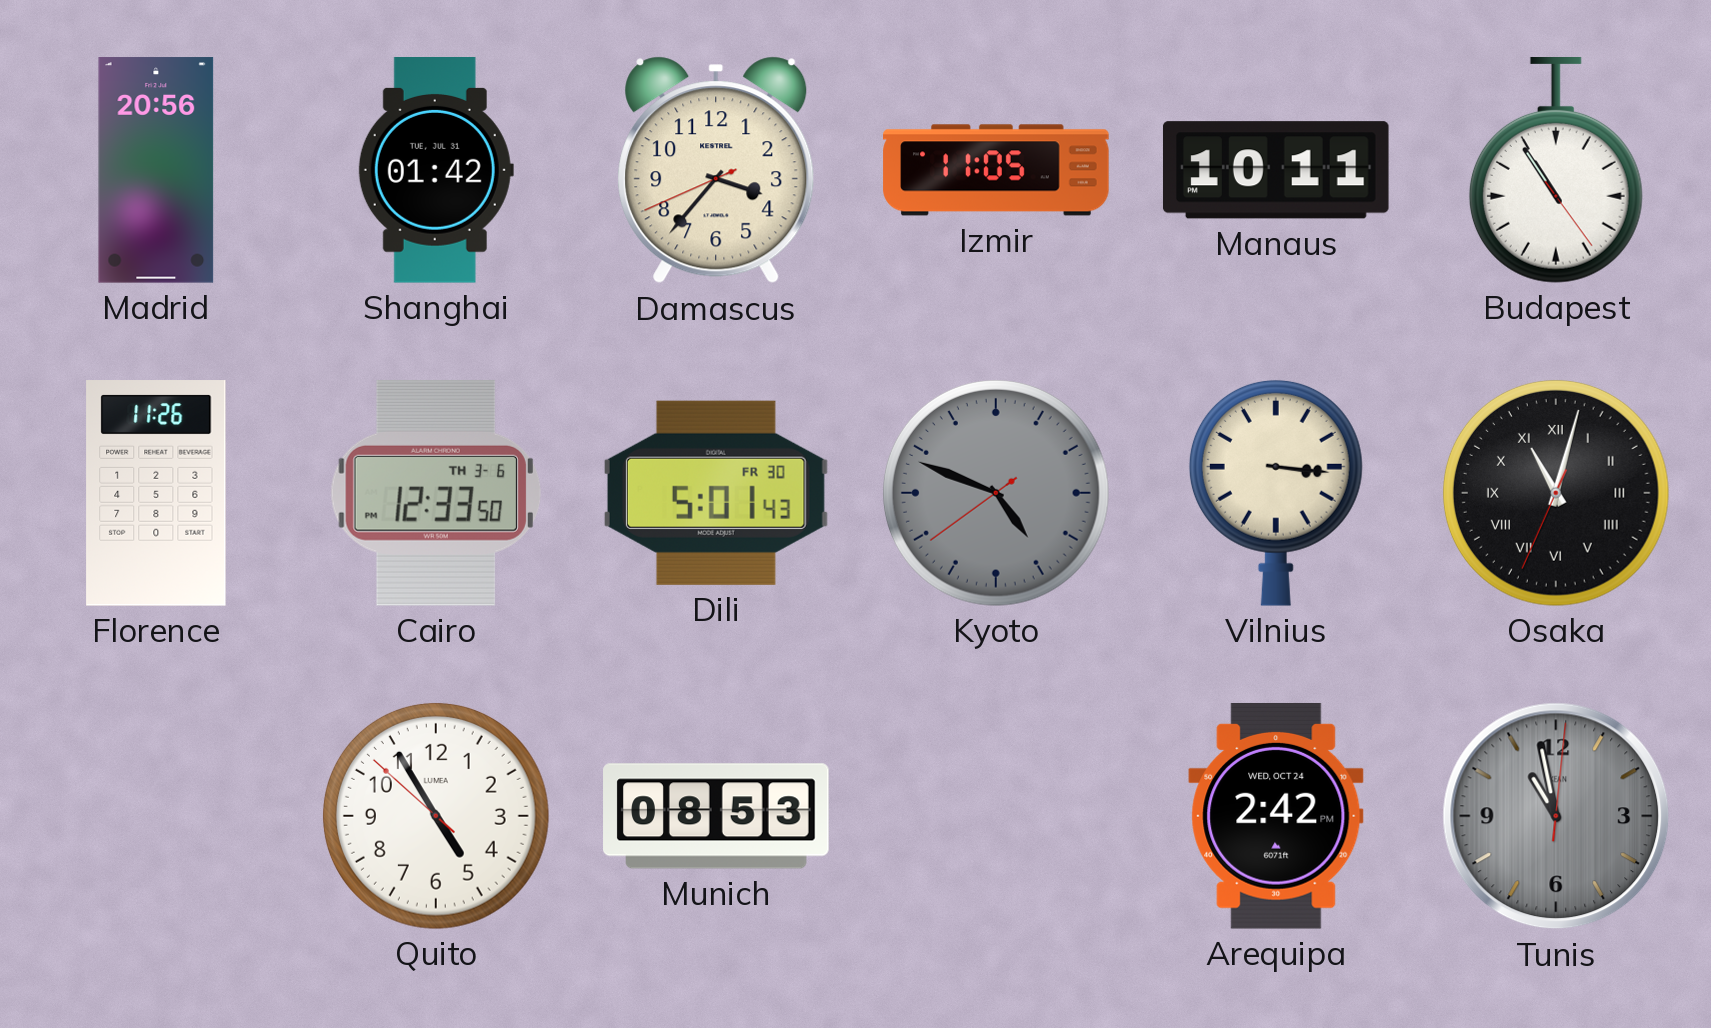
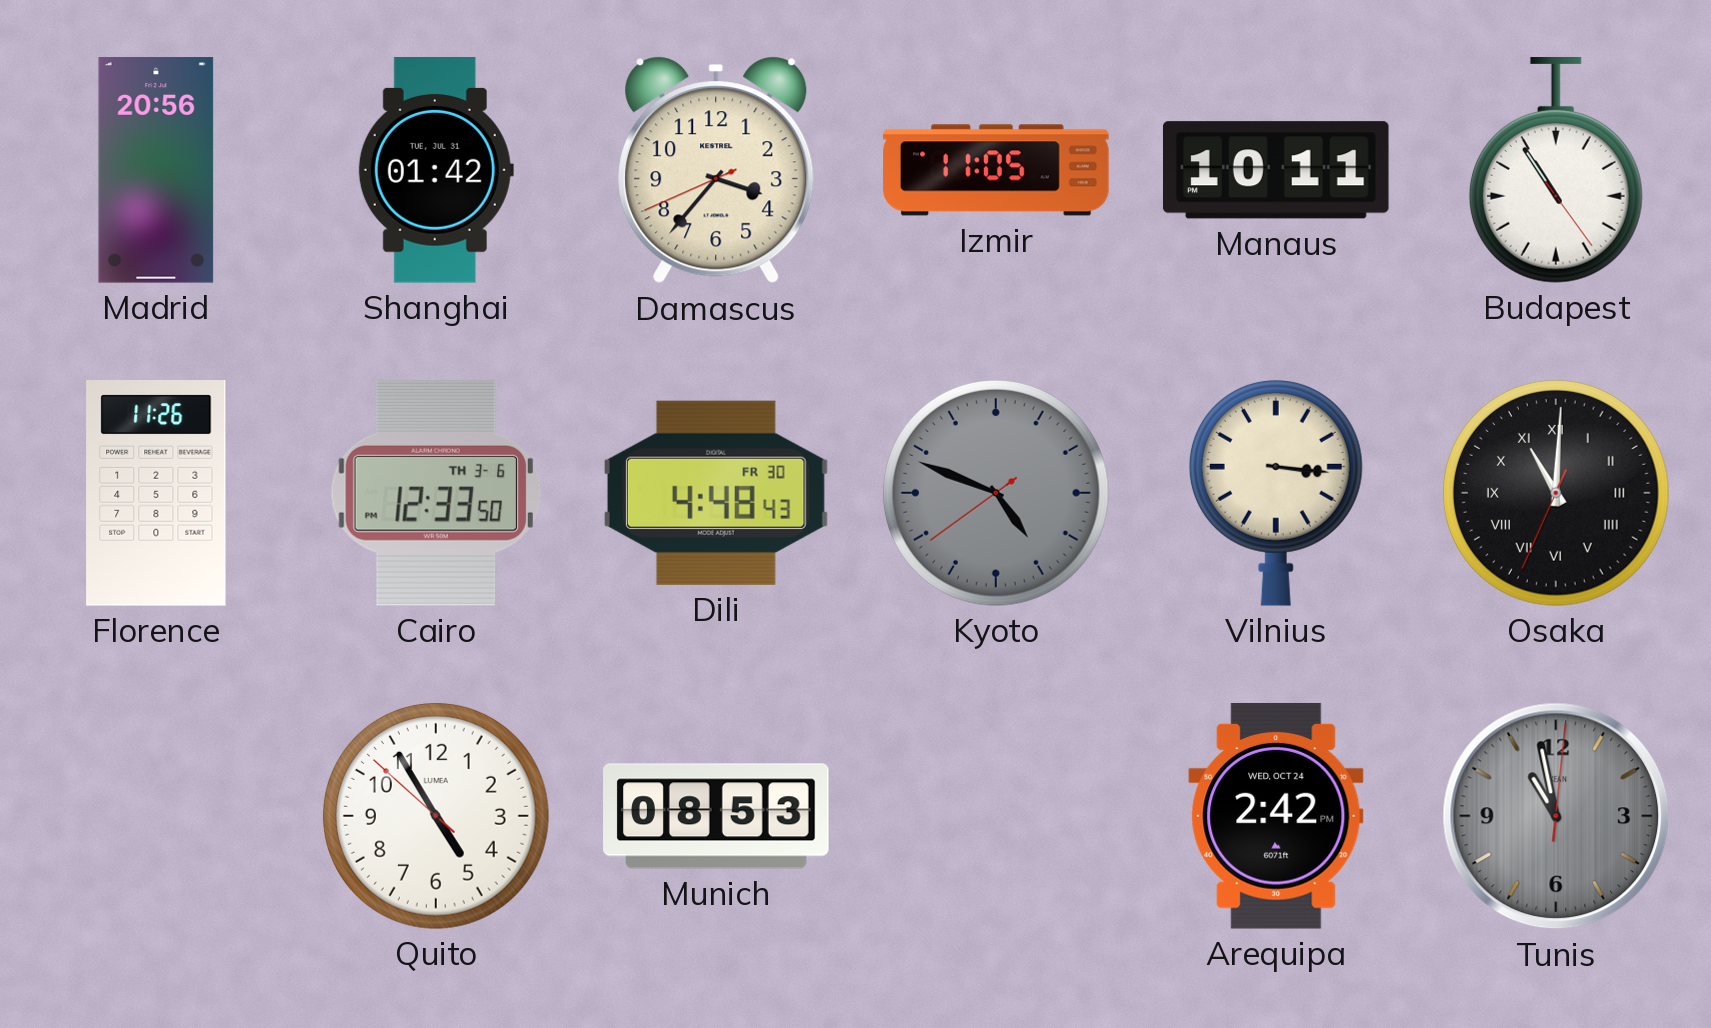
Dili: 5:01 -> 4:48
Osaka: 11:02 -> 11:00
